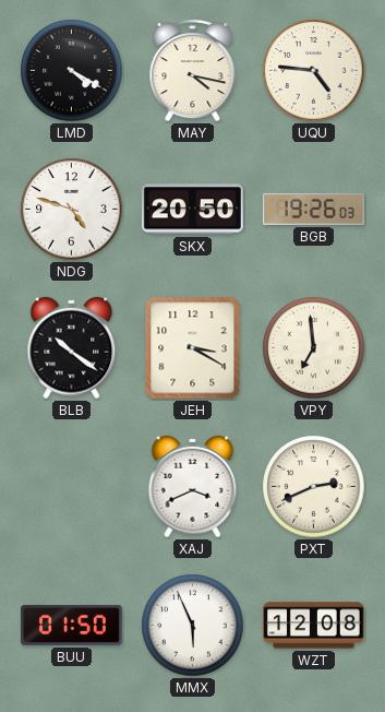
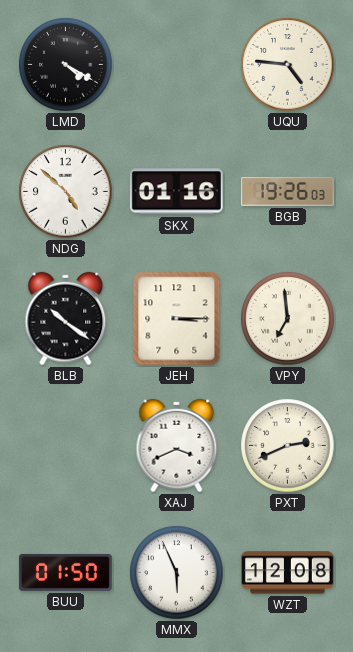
MAY: 4:17 -> none
NDG: 4:48 -> 4:52
SKX: 20:50 -> 01:16
JEH: 3:20 -> 3:15
